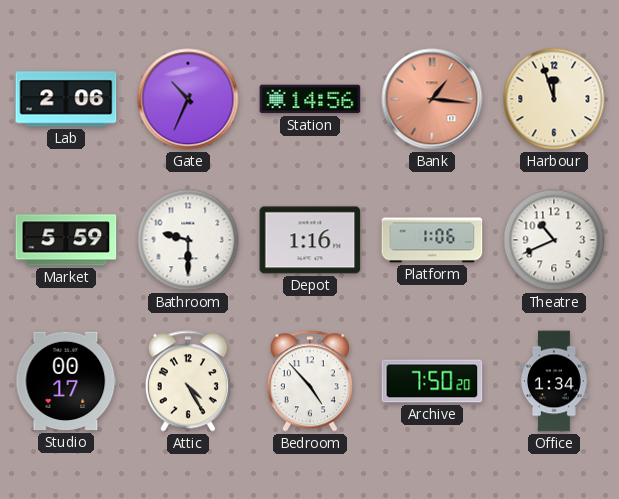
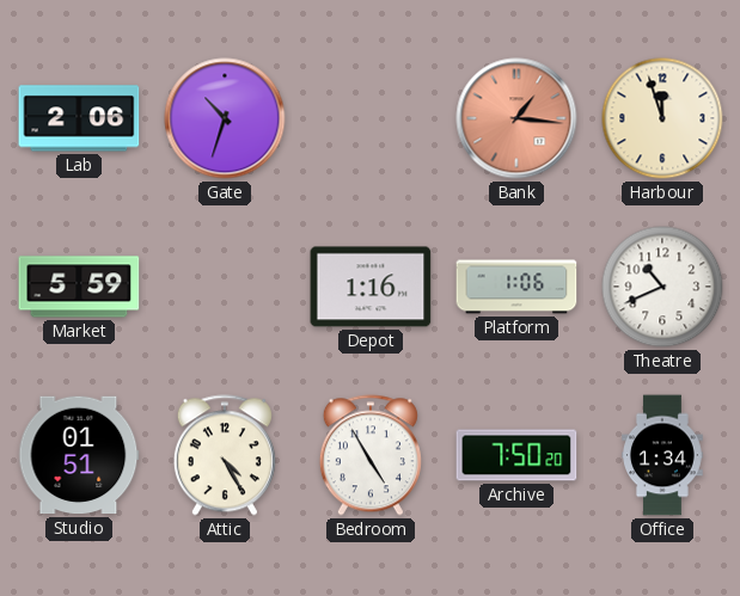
Gate: 10:34 -> 10:33
Station: 14:56 -> none
Bathroom: 9:30 -> none
Studio: 00:17 -> 01:51
Bedroom: 4:53 -> 4:55
